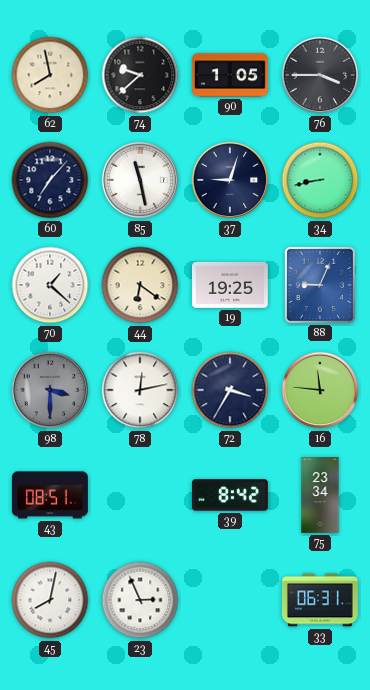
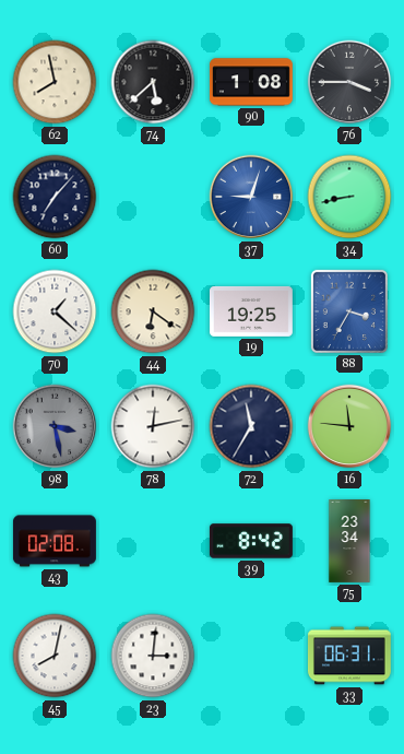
74: 9:38 -> 5:38
90: 1:05 -> 1:08
85: 11:28 -> none
37 dial: navy -> blue
88: 9:04 -> 3:35
98: 3:30 -> 3:28
72: 3:35 -> 11:35
43: 08:51 -> 02:08
23: 2:56 -> 3:01
